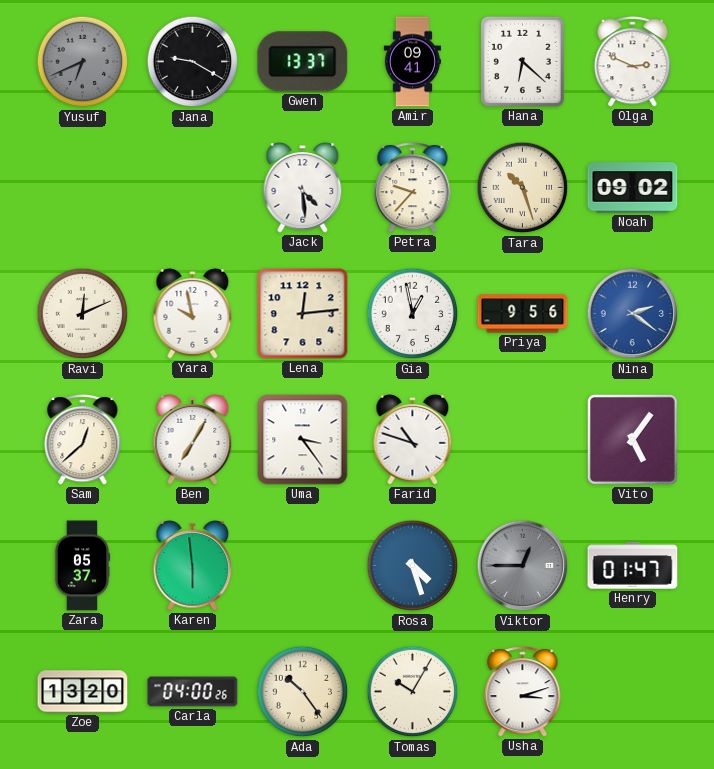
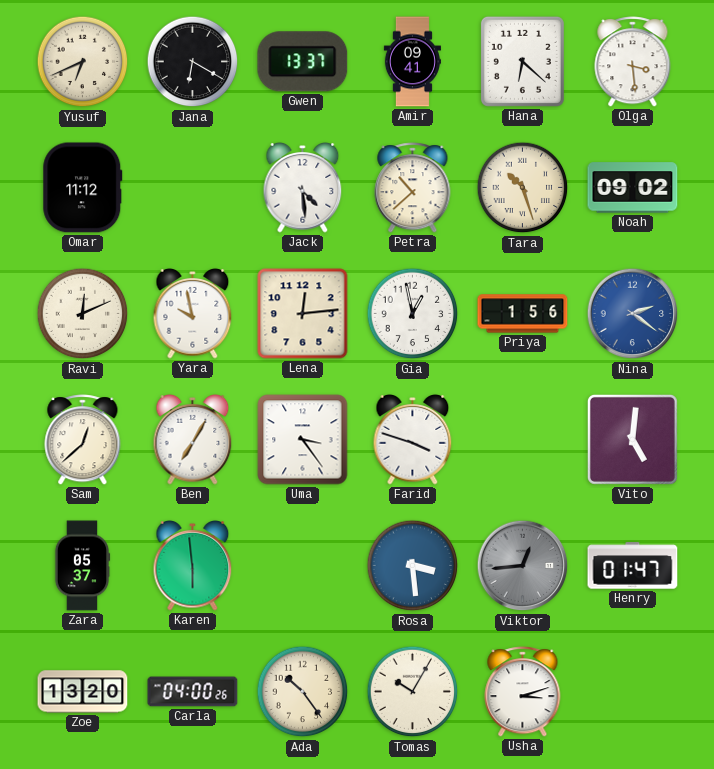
Yusuf dial: grey -> cream
Jana: 9:20 -> 6:20
Olga: 2:49 -> 3:29
Omar: none -> 11:12
Petra: 9:37 -> 10:38
Priya: 9:56 -> 1:56
Farid: 10:48 -> 3:48
Vito: 5:06 -> 5:01
Rosa: 4:27 -> 3:29
Viktor: 12:45 -> 12:44
